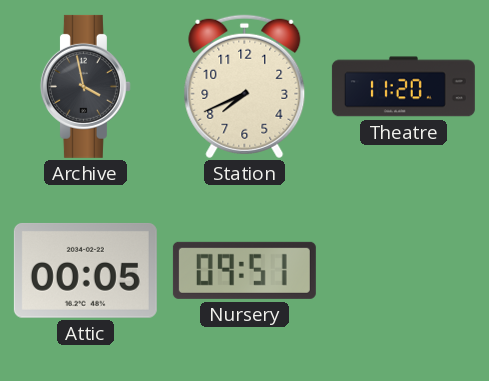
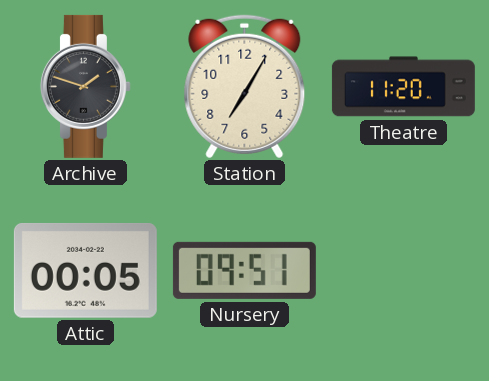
Archive: 3:58 -> 1:48
Station: 7:41 -> 7:05
